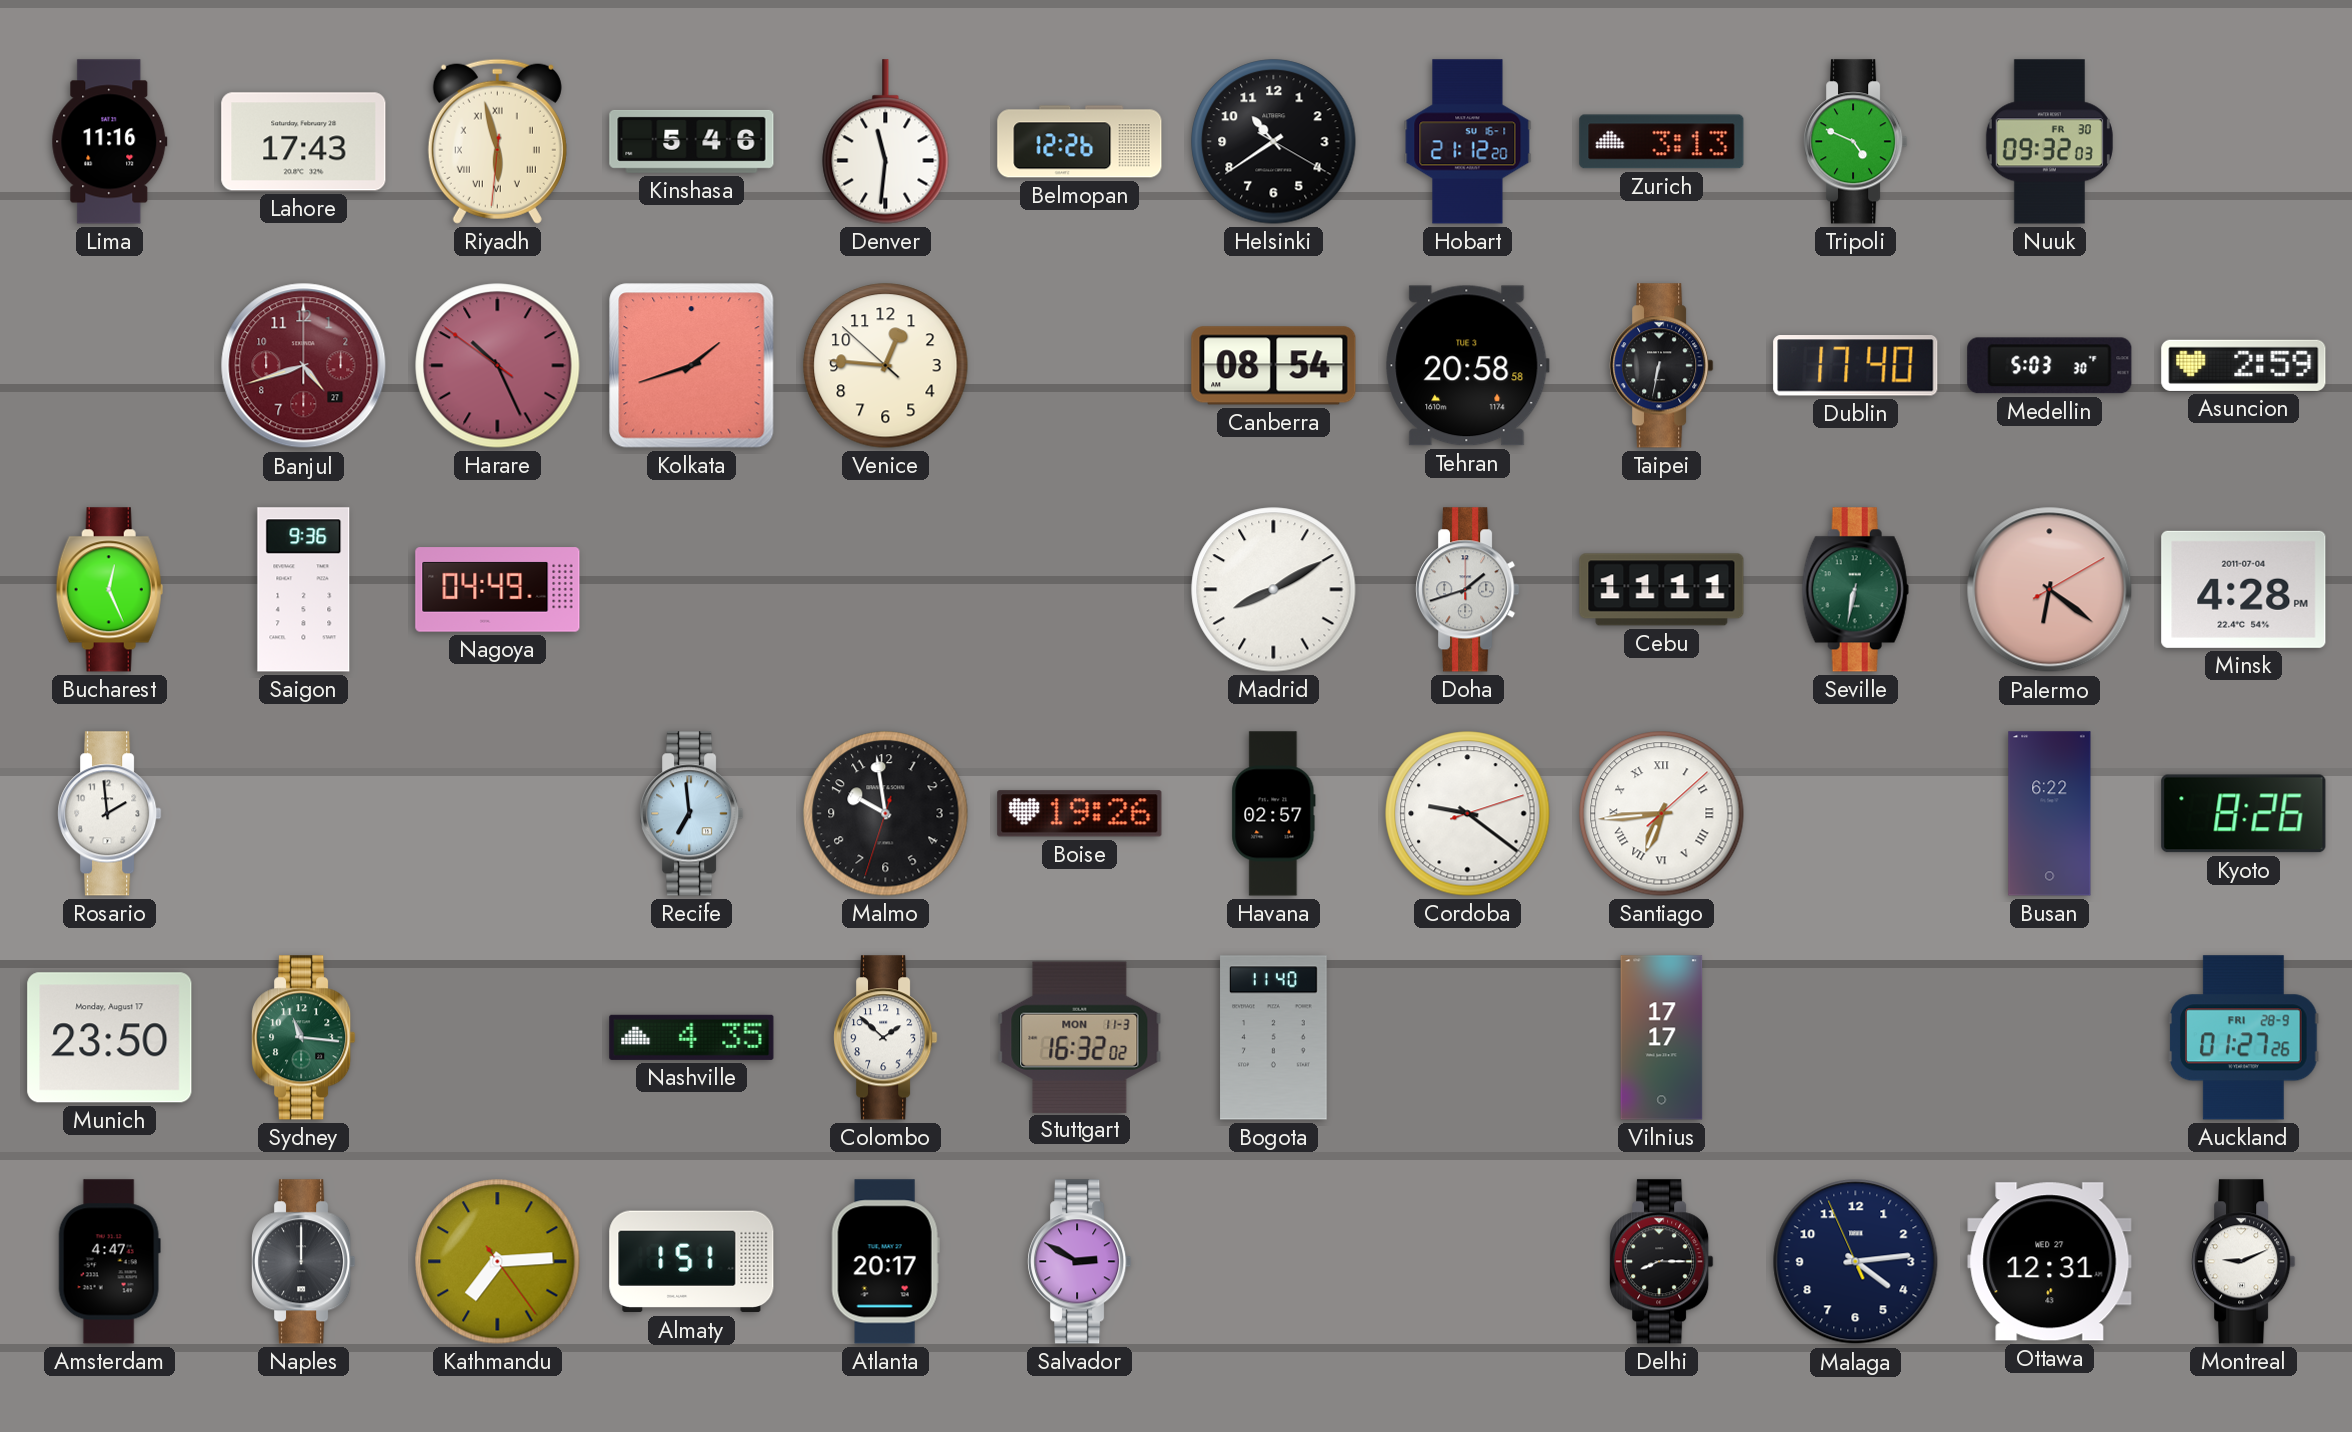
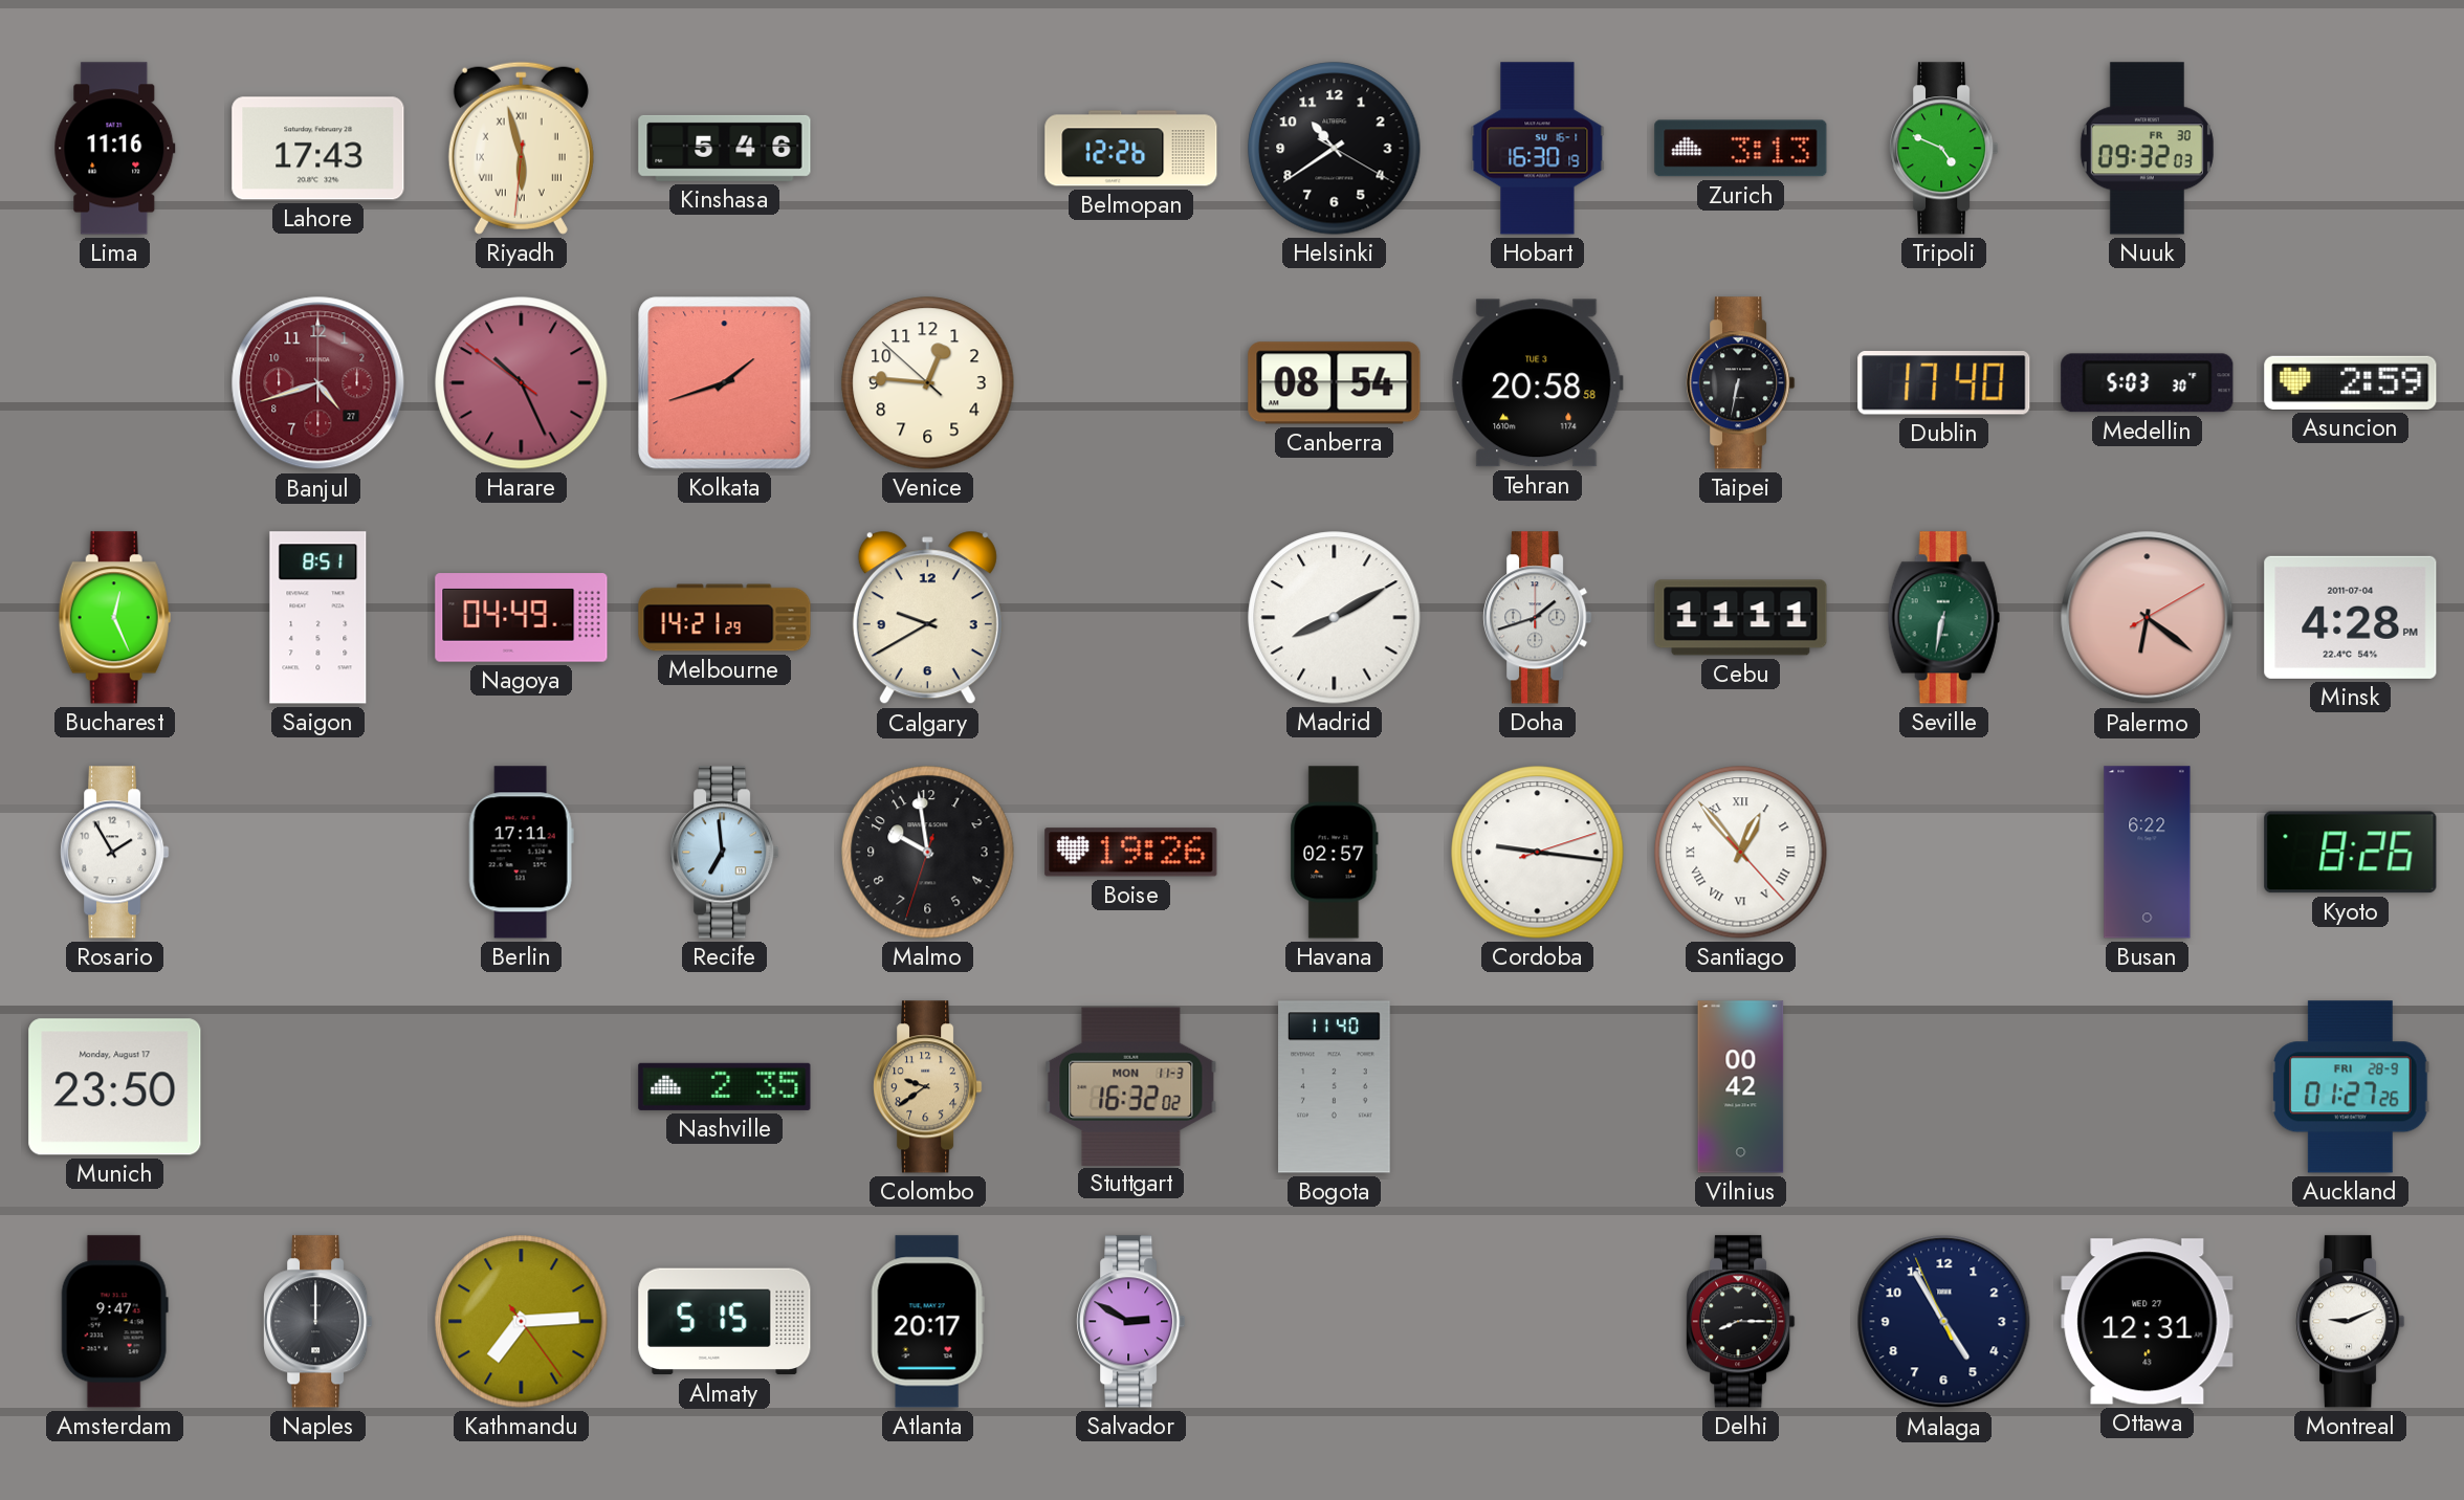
Denver: 11:31 -> none
Hobart: 21:12 -> 16:30
Saigon: 9:36 -> 8:51
Melbourne: none -> 14:21
Calgary: none -> 9:40
Rosario: 1:59 -> 1:55
Berlin: none -> 17:11
Cordoba: 9:21 -> 9:16
Santiago: 6:44 -> 12:53
Sydney: 11:16 -> none
Nashville: 4:35 -> 2:35
Colombo: 1:52 -> 9:39
Colombo dial: white -> champagne
Vilnius: 17:17 -> 00:42
Amsterdam: 4:47 -> 9:47
Almaty: 1:51 -> 5:15
Malaga: 4:13 -> 4:54
